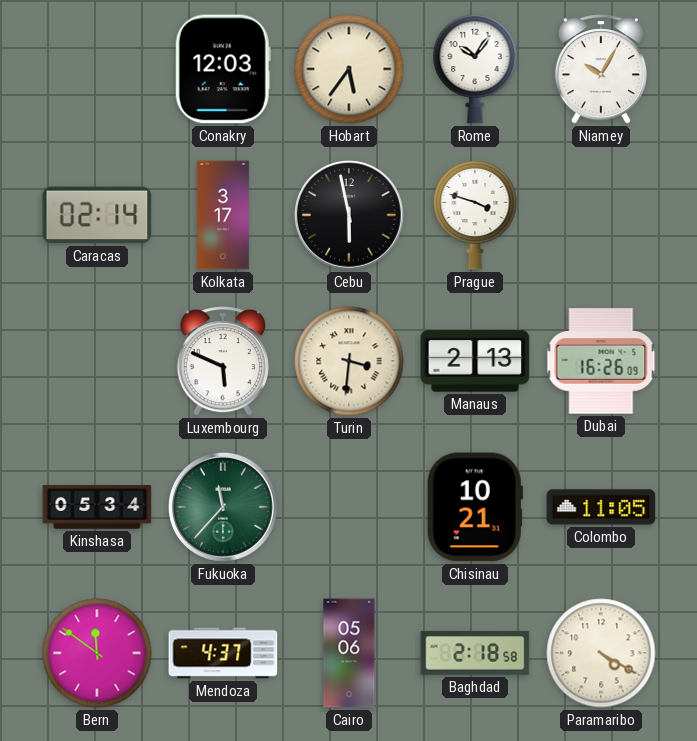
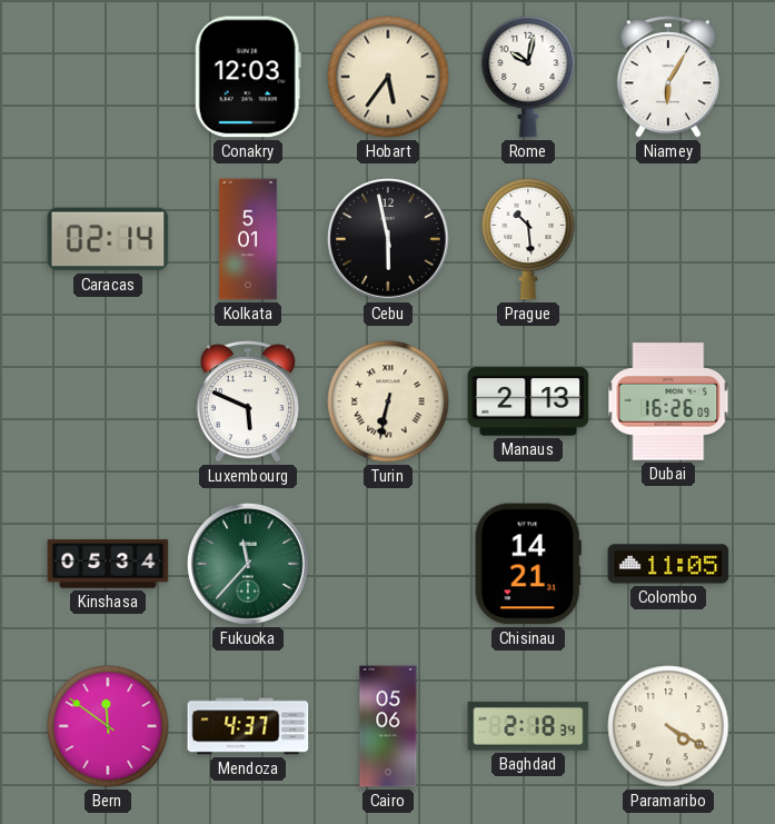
Rome: 10:06 -> 10:02
Niamey: 10:05 -> 6:05
Kolkata: 3:17 -> 5:01
Prague: 3:48 -> 10:29
Turin: 3:31 -> 6:32
Chisinau: 10:21 -> 14:21
Baghdad: 2:18:58 -> 2:18:34
